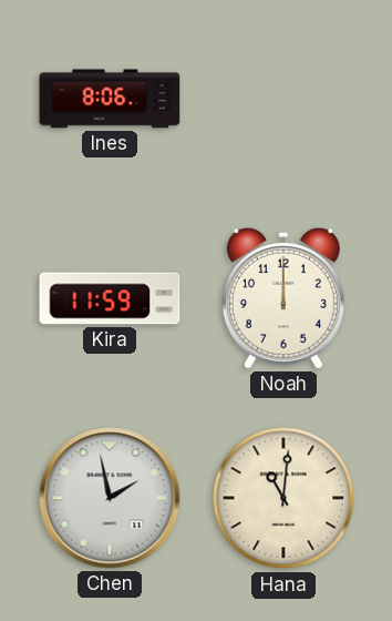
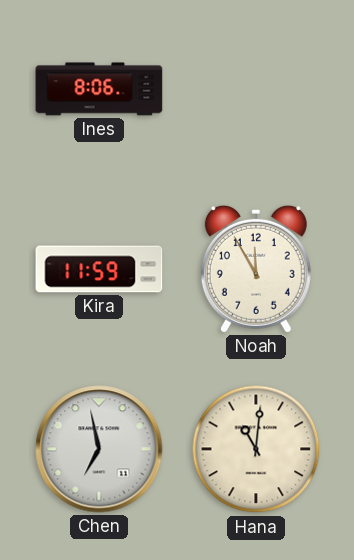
Noah: 12:00 -> 11:55
Chen: 1:58 -> 6:58
